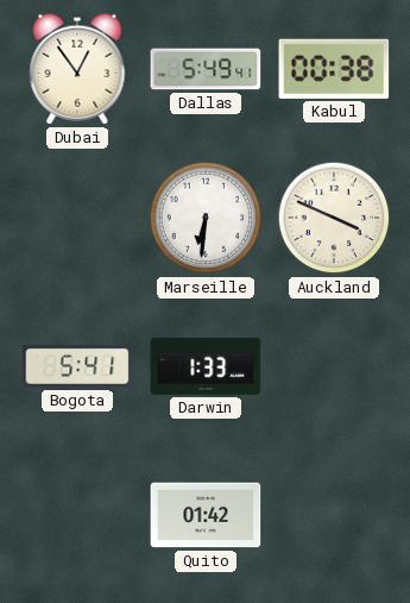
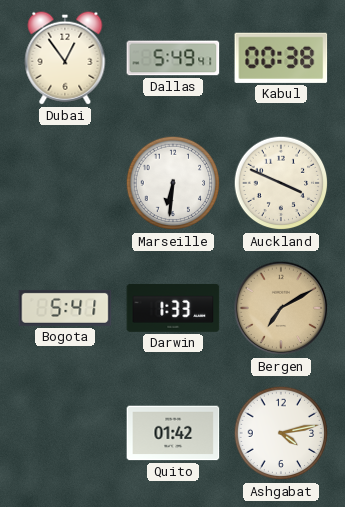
Bergen: none -> 7:10
Ashgabat: none -> 4:13
